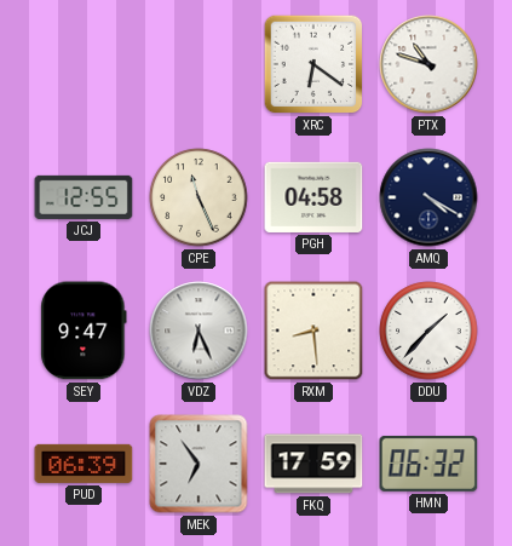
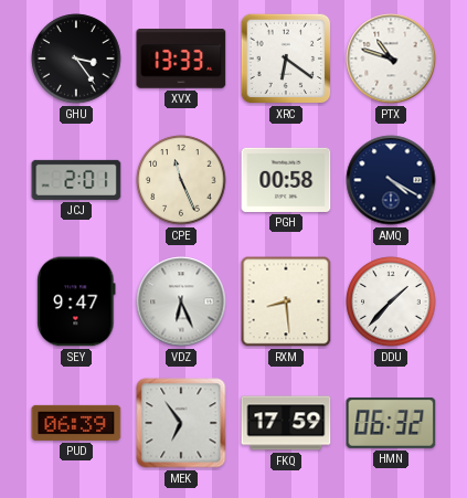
GHU: none -> 3:24
XVX: none -> 13:33
JCJ: 12:55 -> 2:01
PGH: 04:58 -> 00:58
